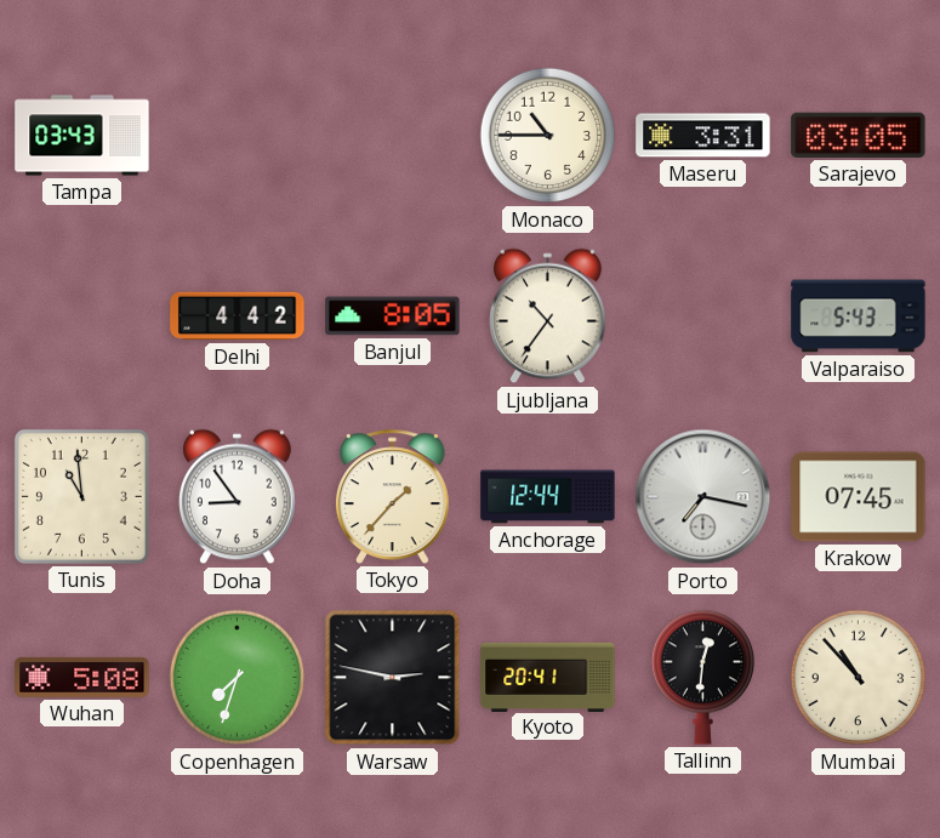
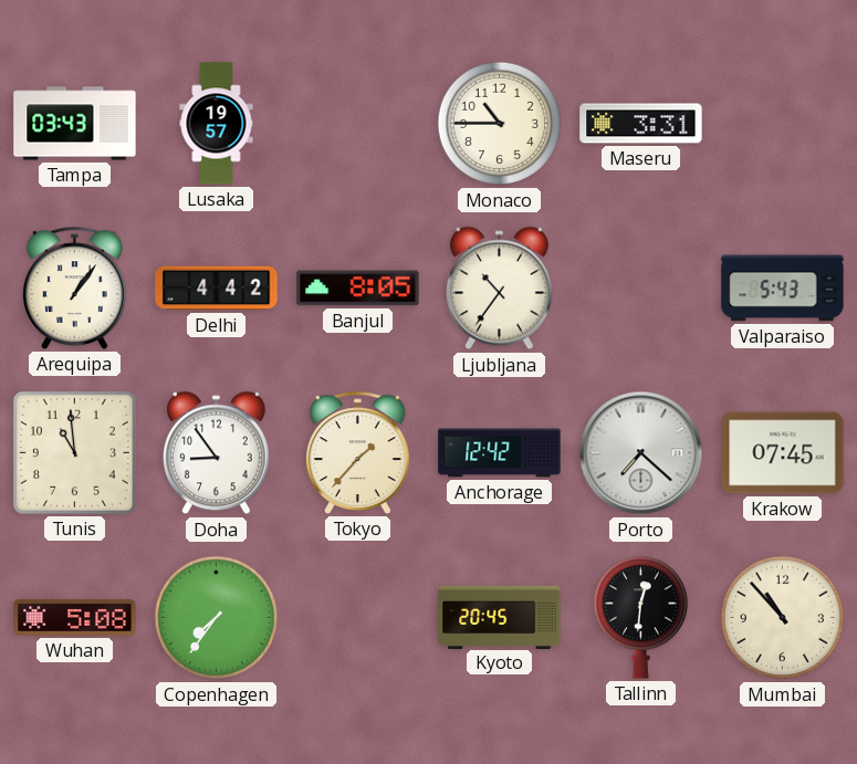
Lusaka: none -> 19:57
Sarajevo: 03:05 -> none
Arequipa: none -> 1:06
Anchorage: 12:44 -> 12:42
Porto: 7:17 -> 7:22
Copenhagen: 7:33 -> 7:36
Warsaw: 2:47 -> none
Kyoto: 20:41 -> 20:45
